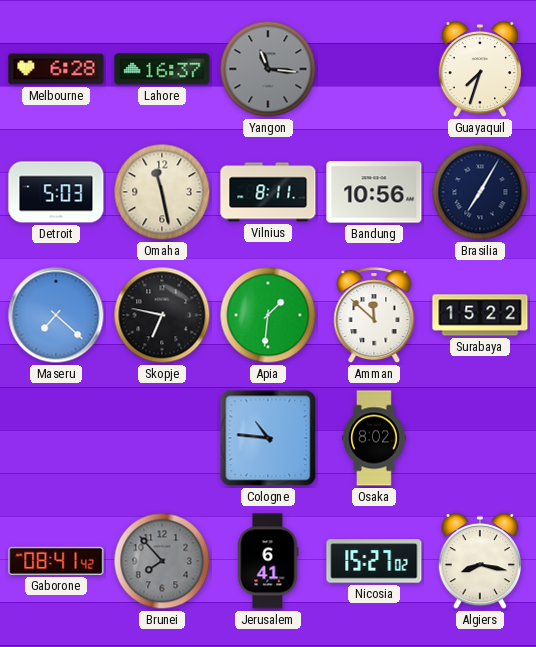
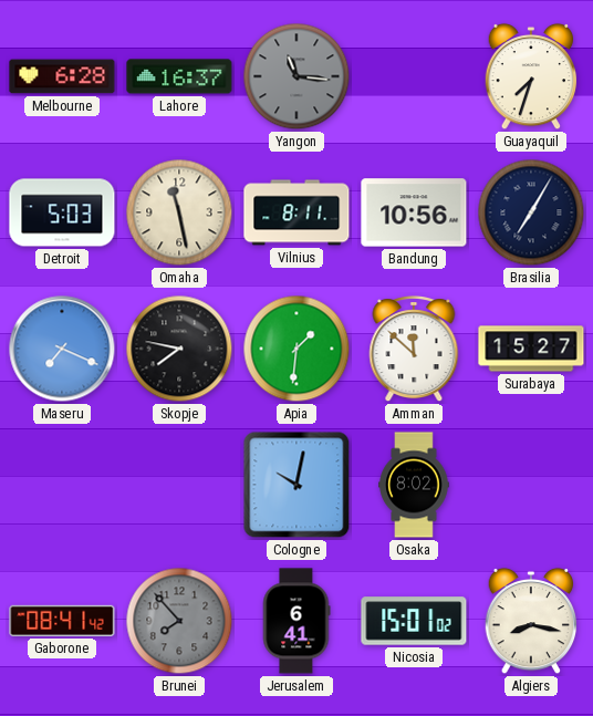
Maseru: 7:22 -> 7:19
Skopje: 6:47 -> 7:47
Surabaya: 15:22 -> 15:27
Cologne: 10:46 -> 10:02
Nicosia: 15:27 -> 15:01
